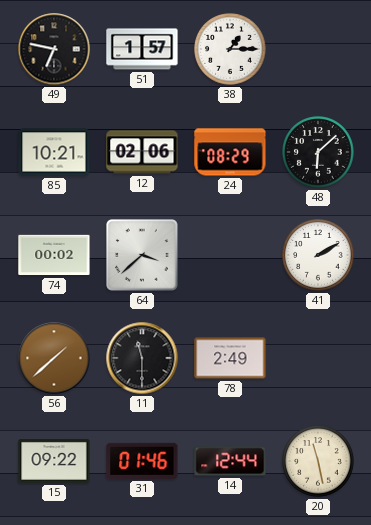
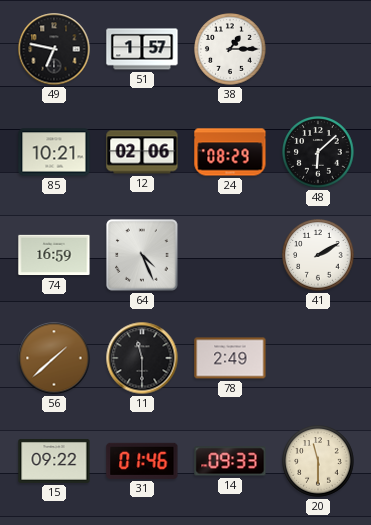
74: 00:02 -> 16:59
64: 3:38 -> 4:26
14: 12:44 -> 09:33
20: 11:28 -> 11:30
